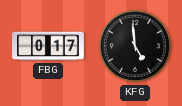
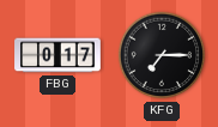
KFG: 4:59 -> 7:15
